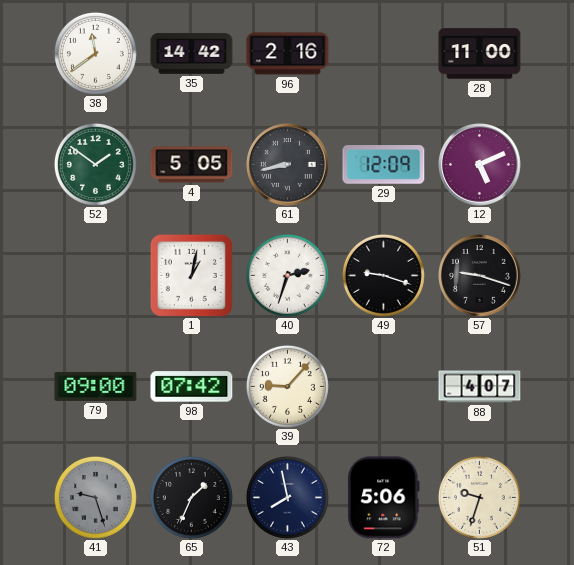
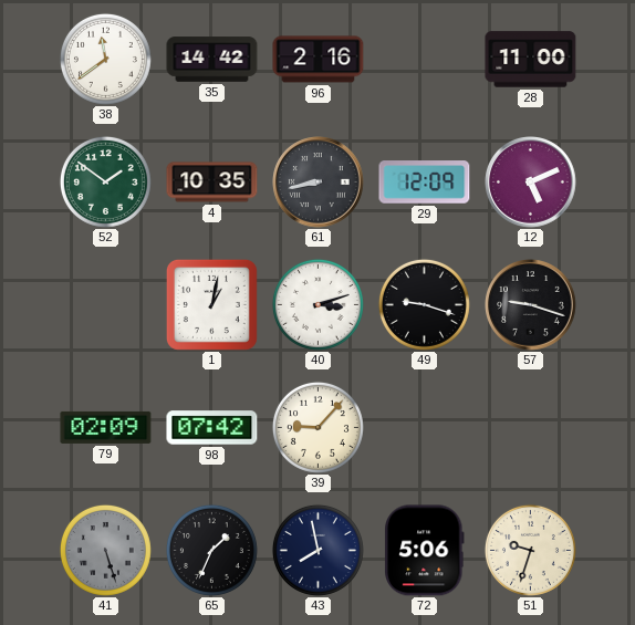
4: 5:05 -> 10:35
40: 2:33 -> 3:12
79: 09:00 -> 02:09
88: 4:07 -> none
41: 9:27 -> 5:27
